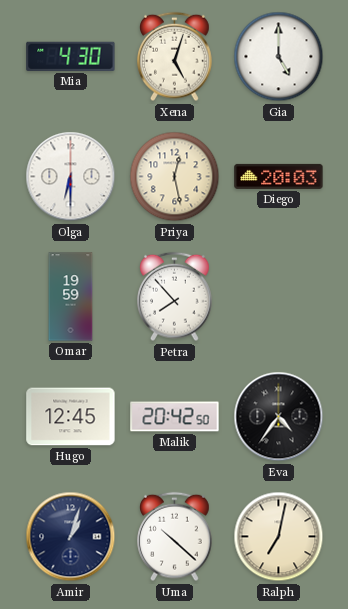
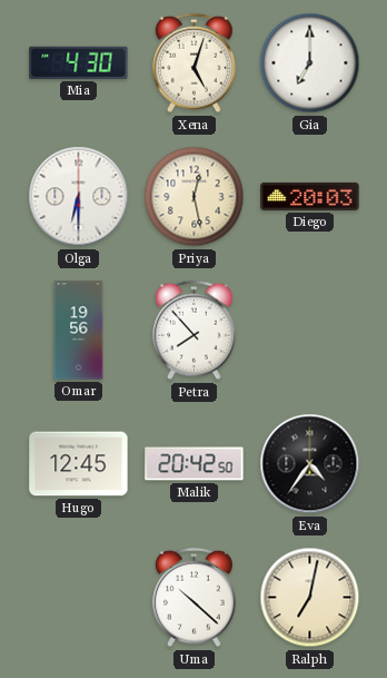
Gia: 5:00 -> 7:00
Omar: 19:59 -> 19:56
Amir: 1:03 -> none
